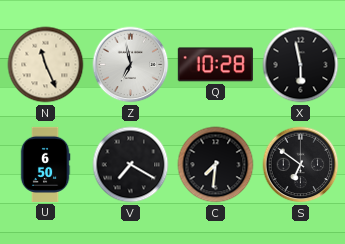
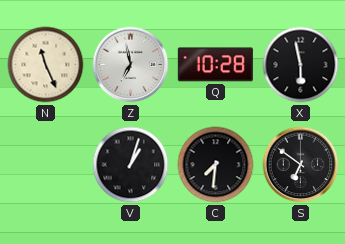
U: 6:50 -> none
V: 7:20 -> 1:03
